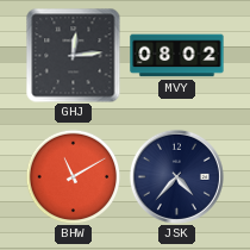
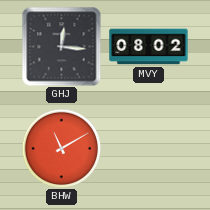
GHJ: 12:14 -> 12:16
JSK: 4:37 -> none
